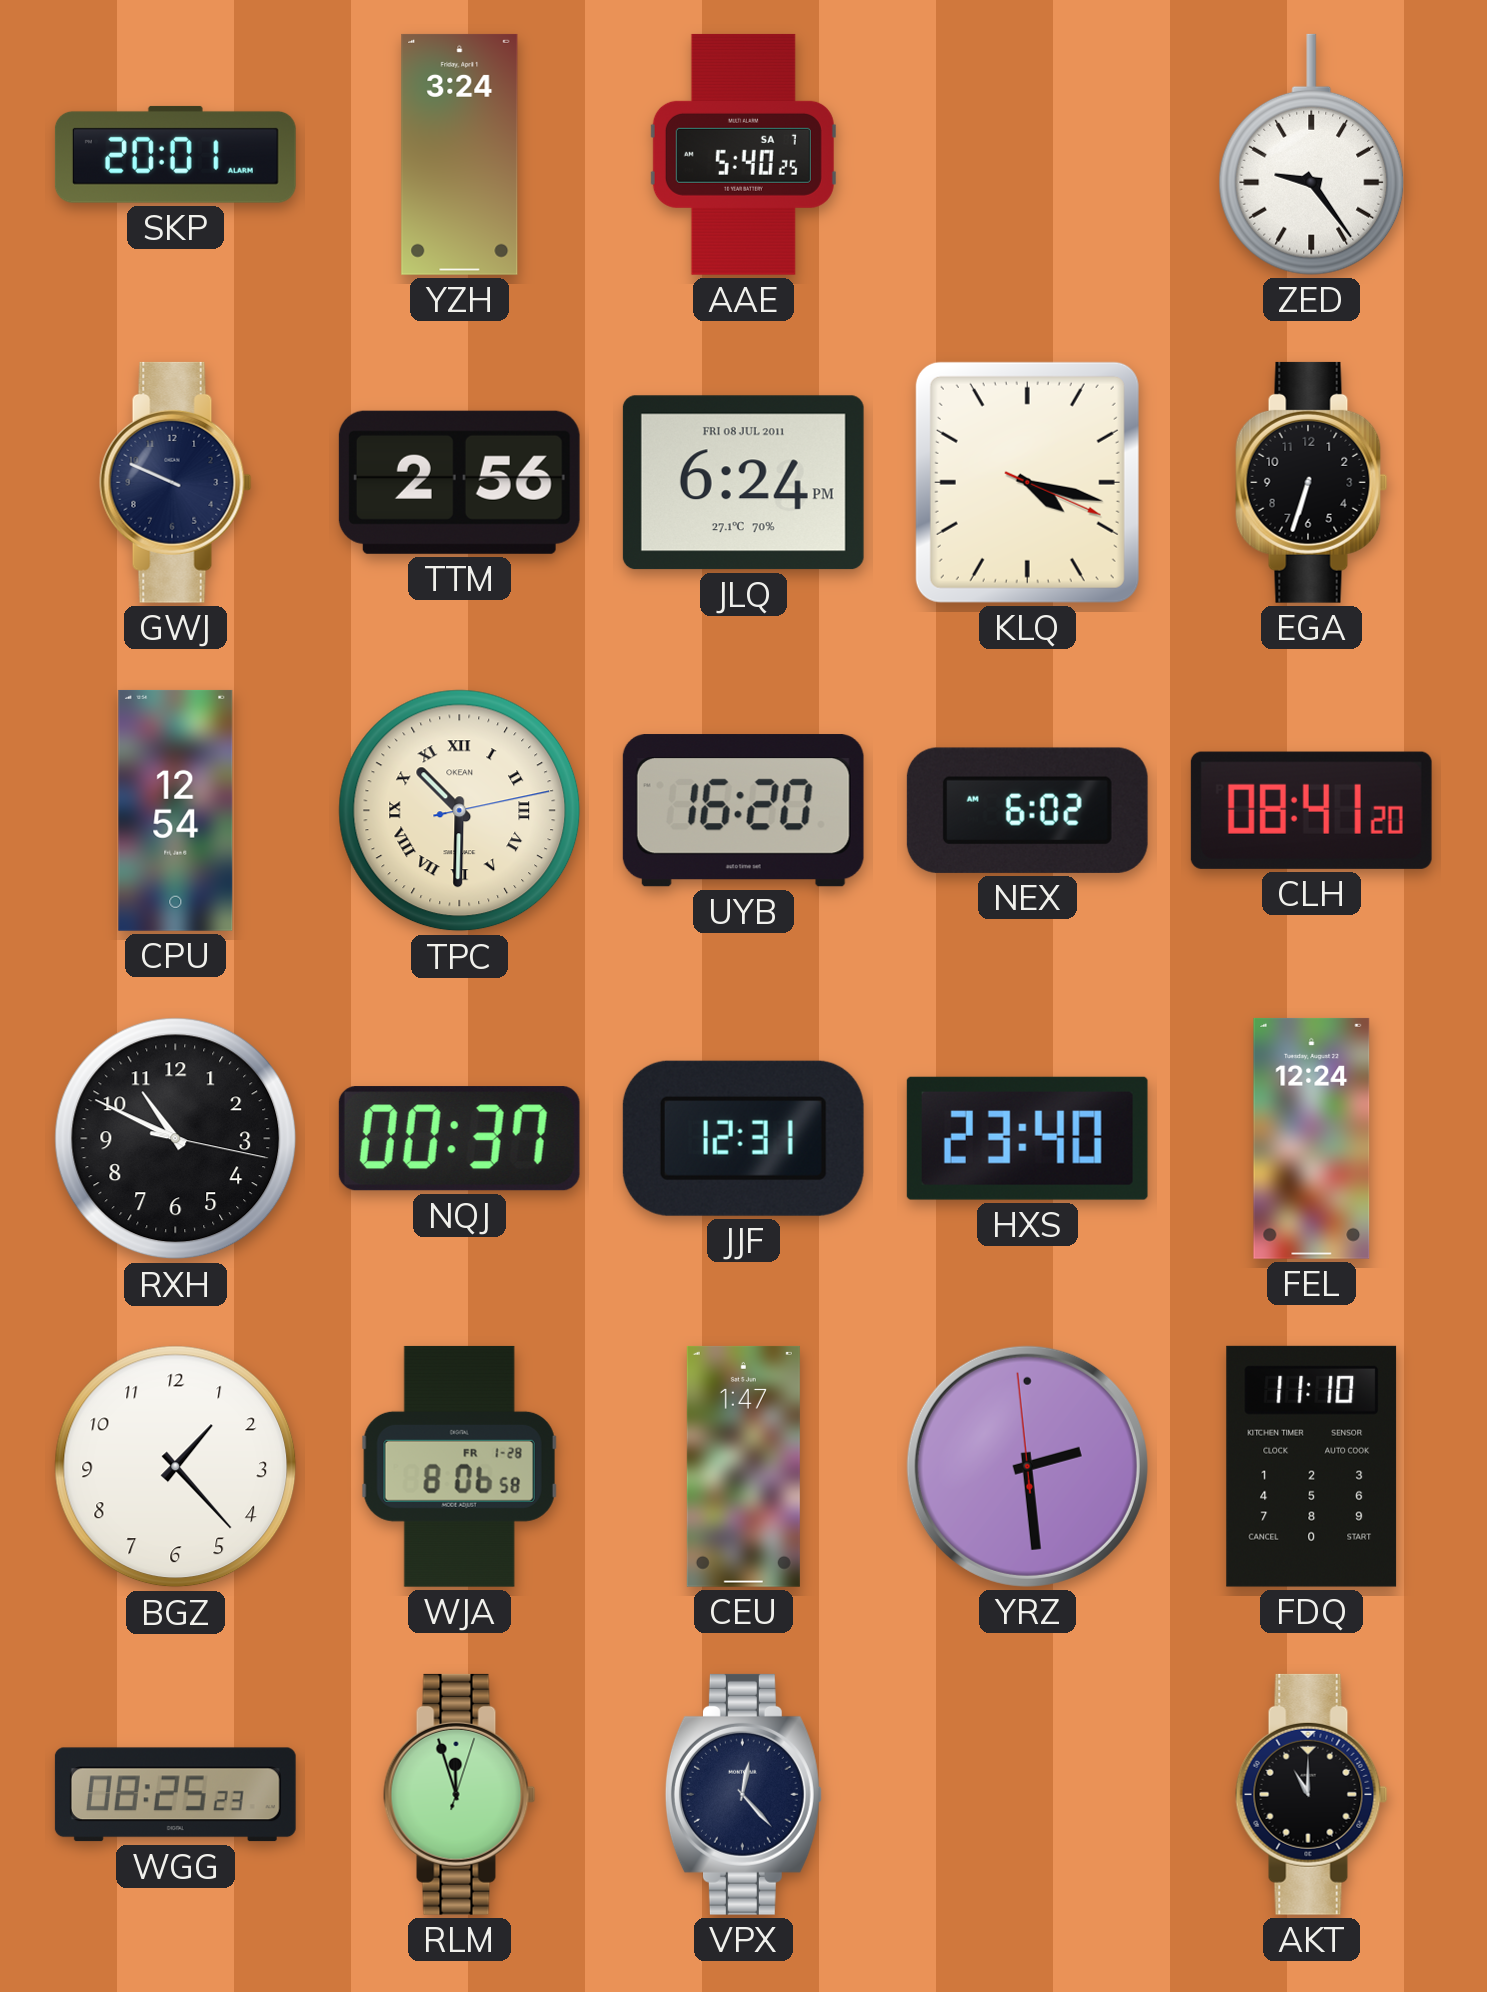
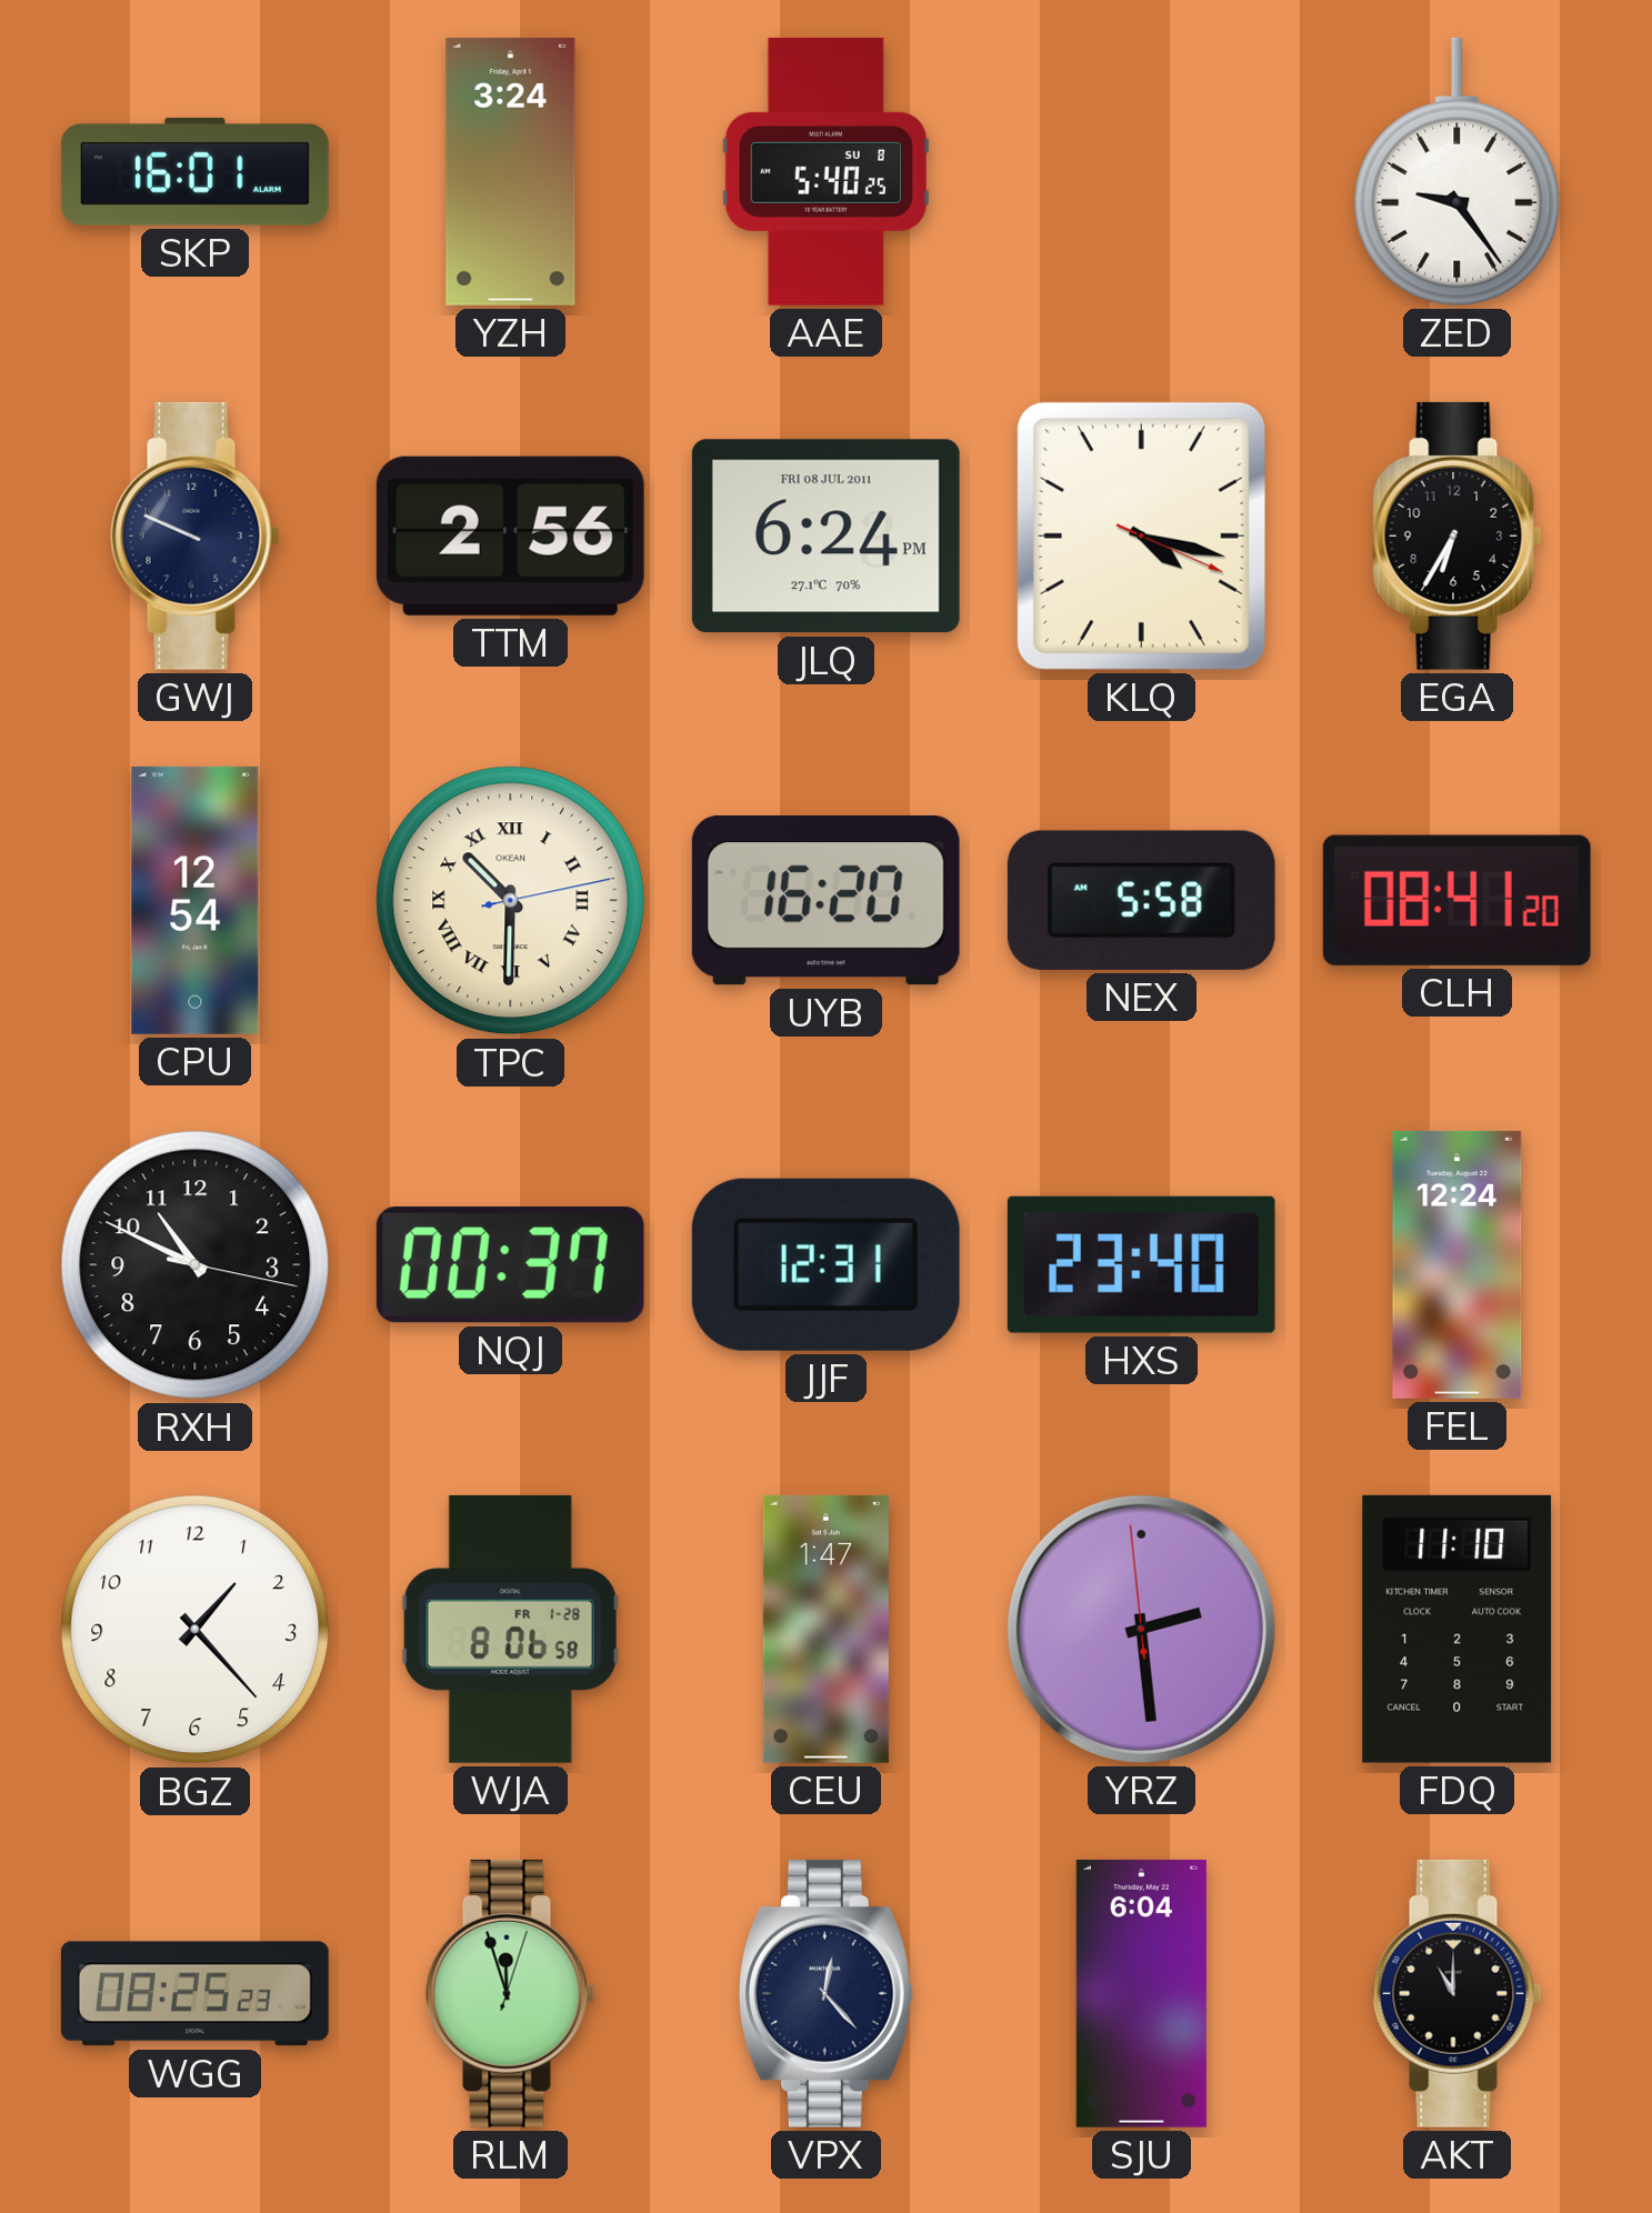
SKP: 20:01 -> 16:01
AAE date: SA 7 -> SU 8
EGA: 6:33 -> 6:35
NEX: 6:02 -> 5:58
SJU: none -> 6:04
